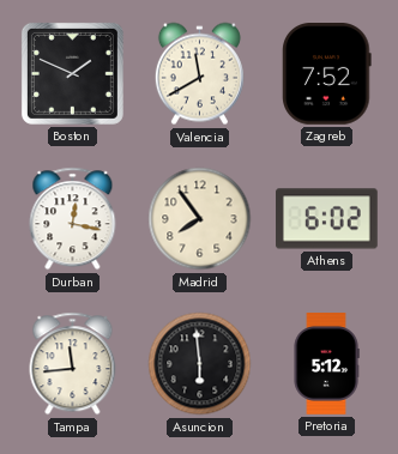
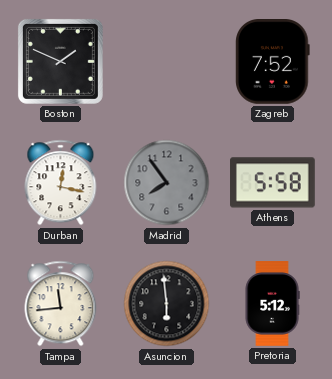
Valencia: 11:40 -> none
Madrid dial: cream -> grey
Athens: 6:02 -> 5:58
